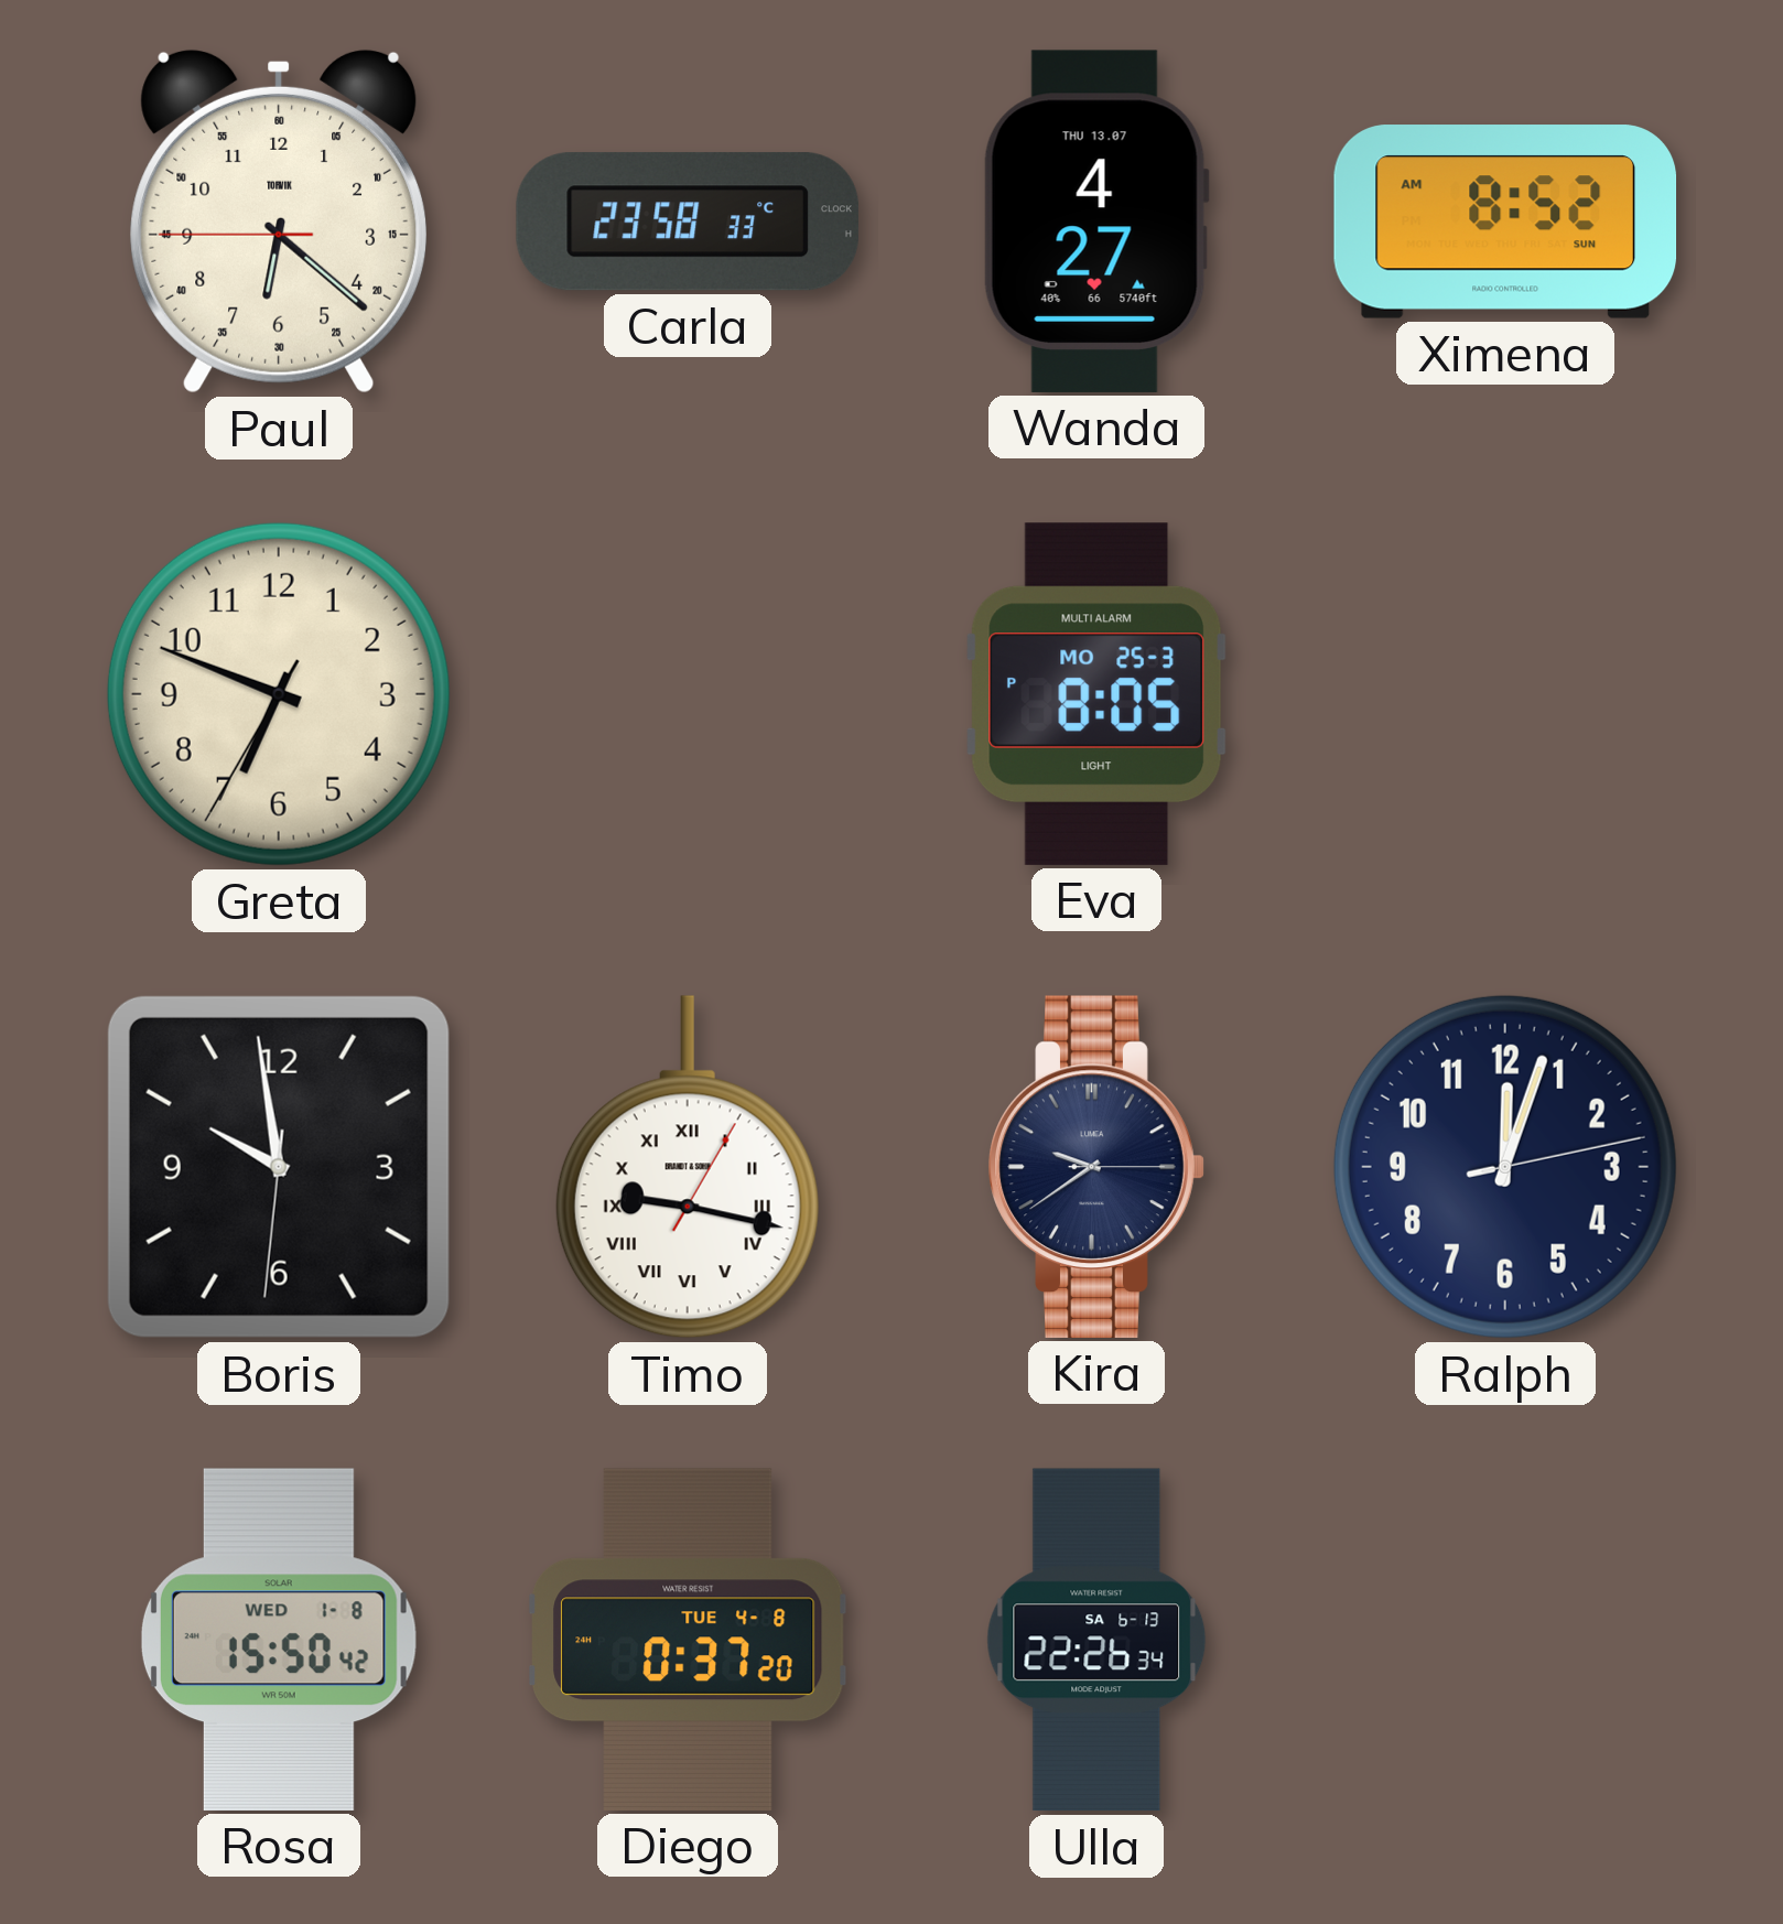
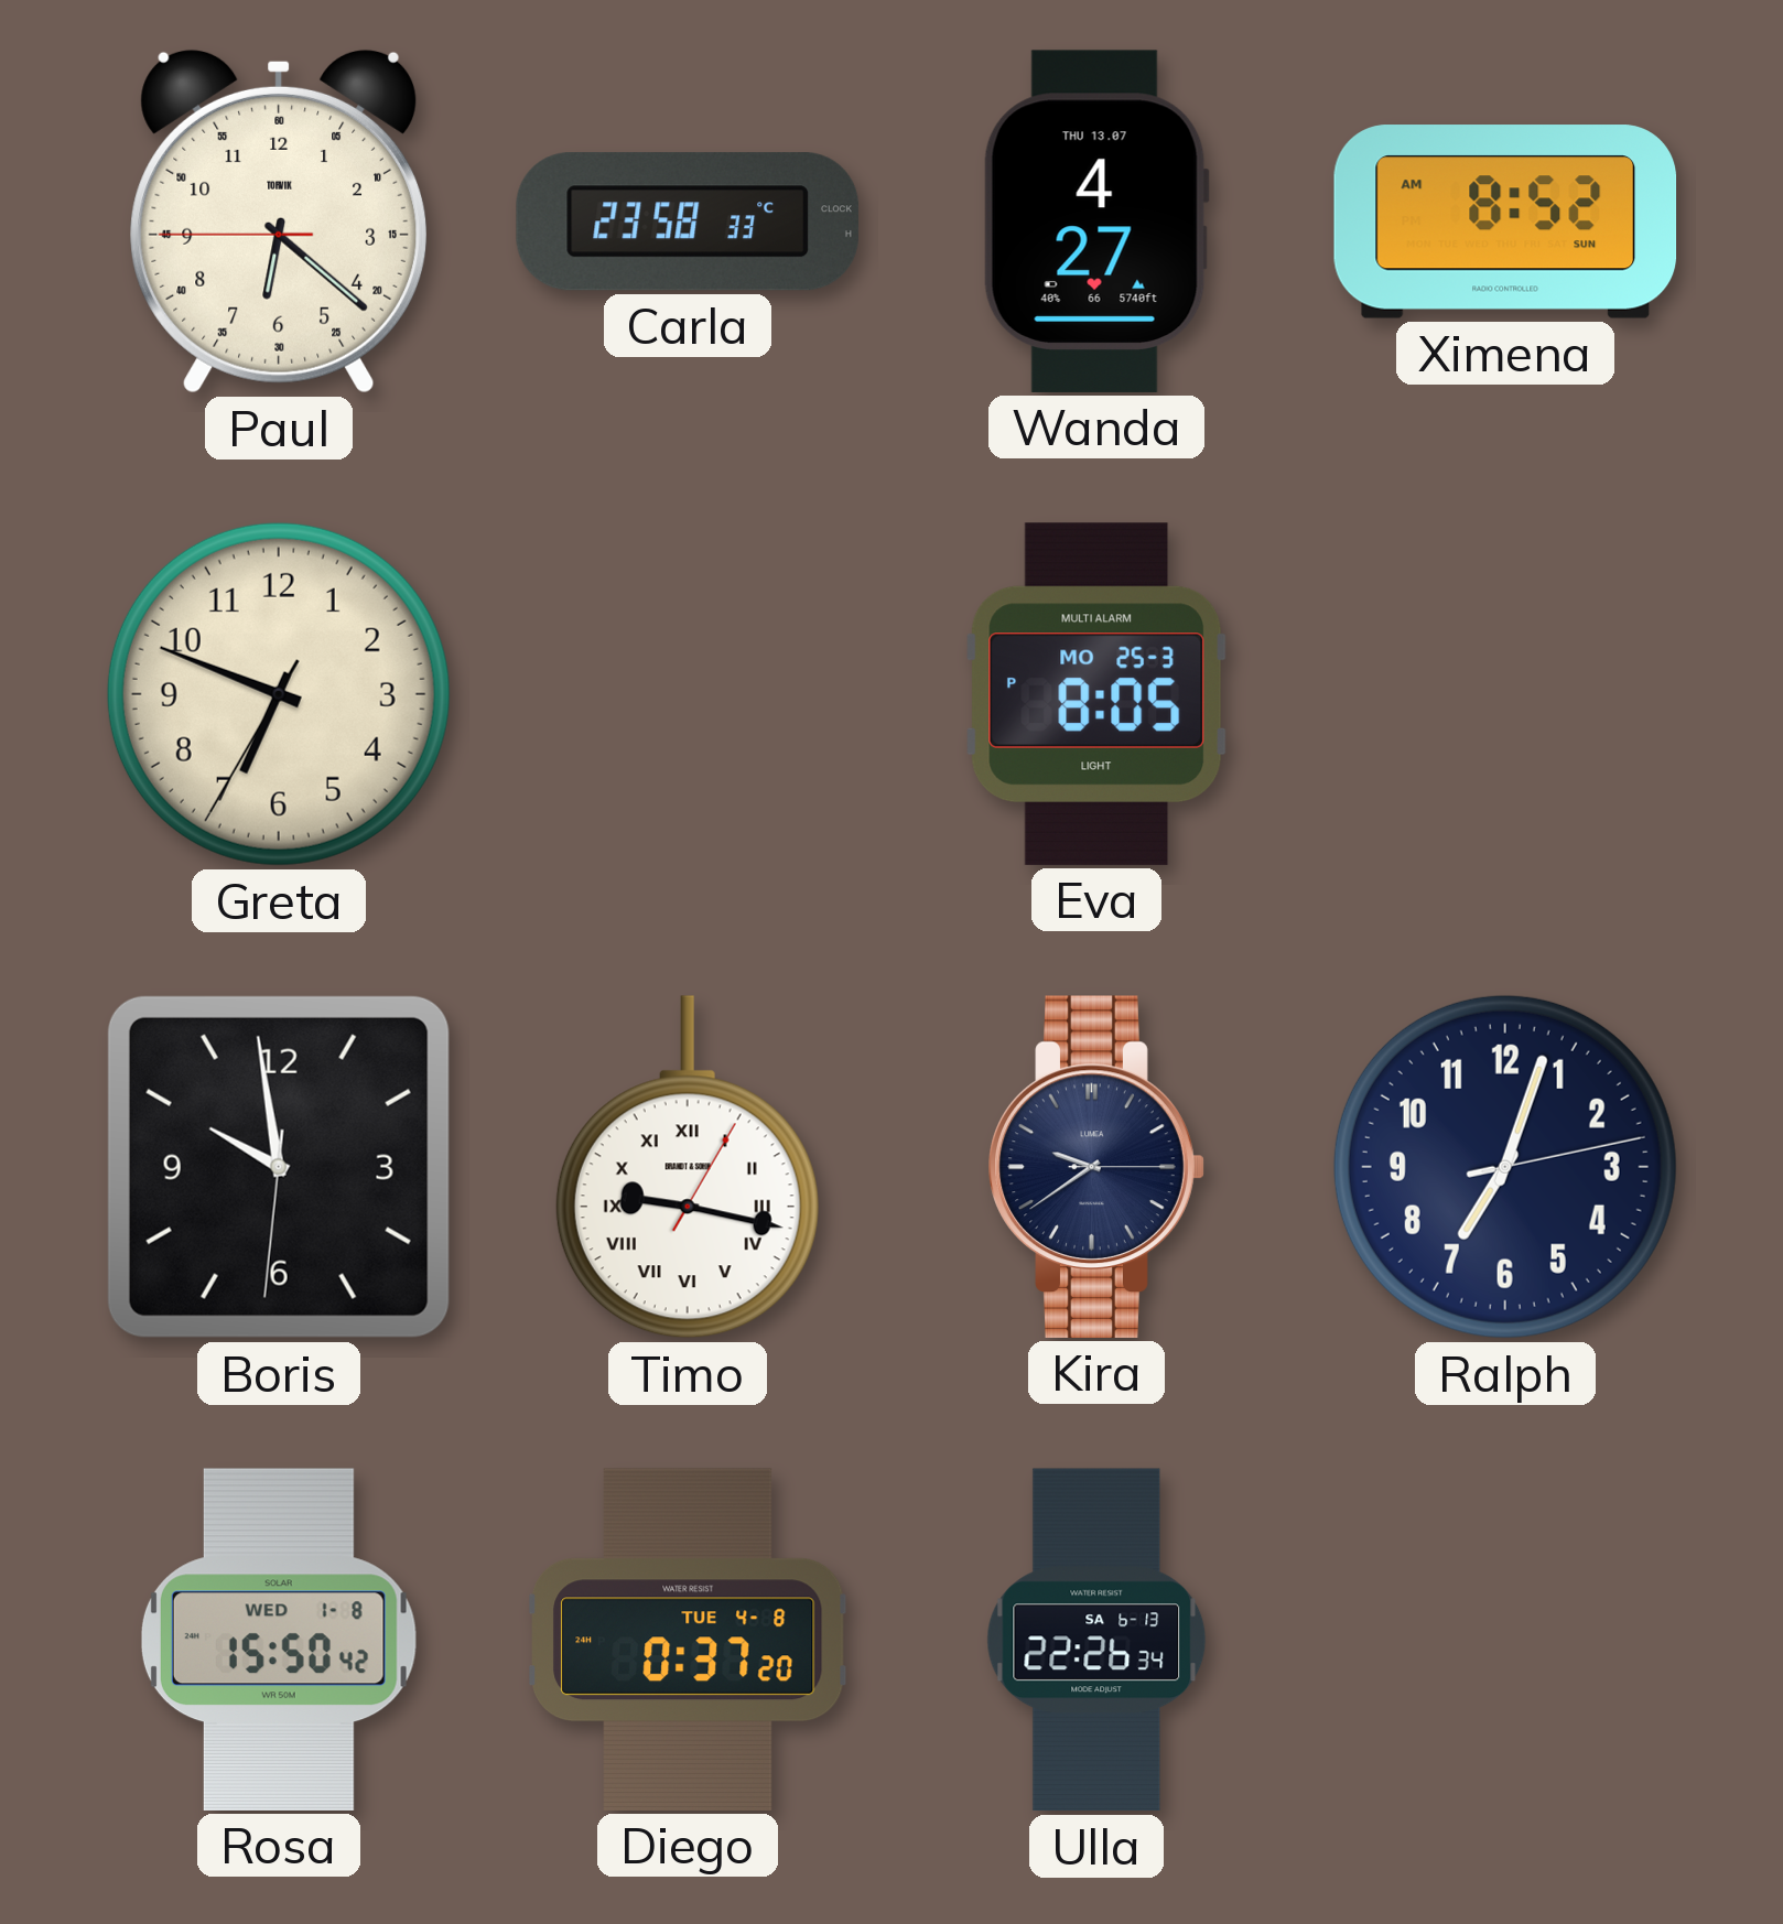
Ralph: 12:03 -> 7:03
